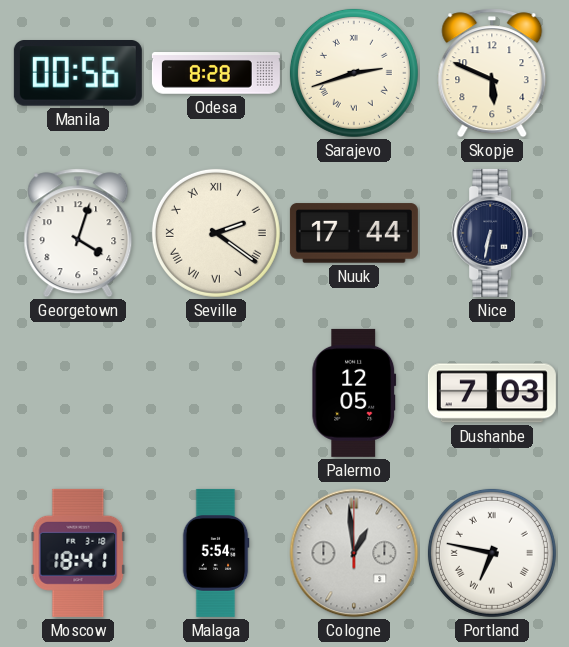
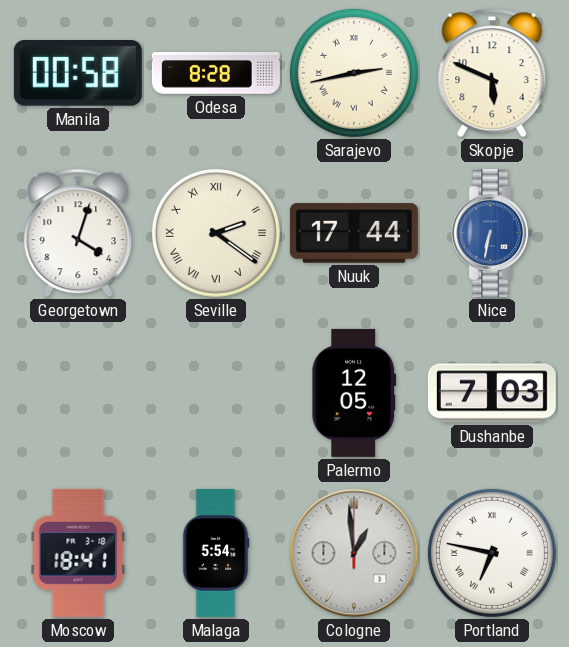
Manila: 00:56 -> 00:58
Sarajevo: 2:42 -> 2:43
Nice dial: navy -> blue
